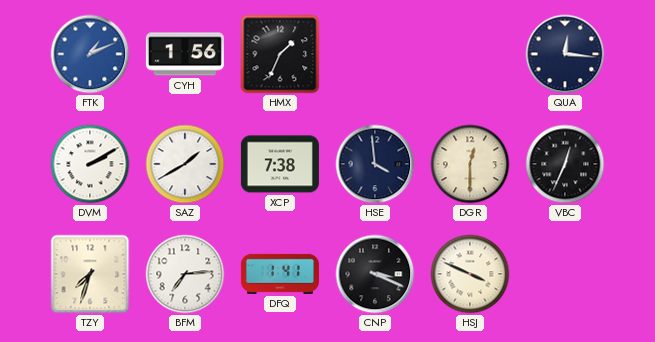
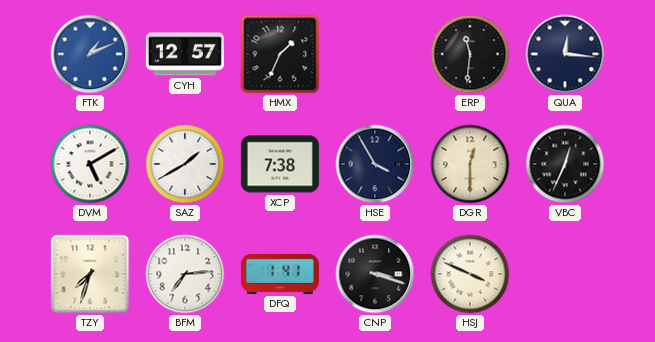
CYH: 1:56 -> 12:57
ERP: none -> 11:31
DVM: 2:10 -> 5:10
HSE: 3:59 -> 3:55
CNP: 3:19 -> 3:18
